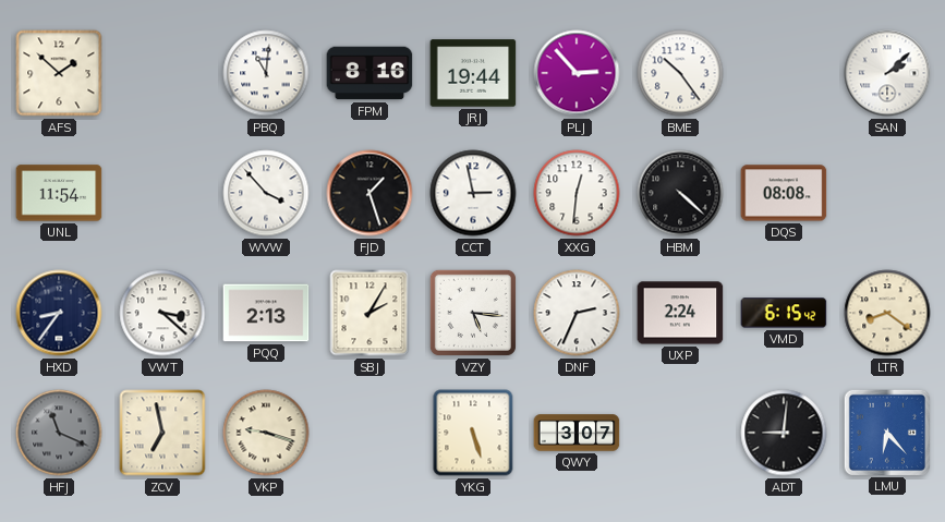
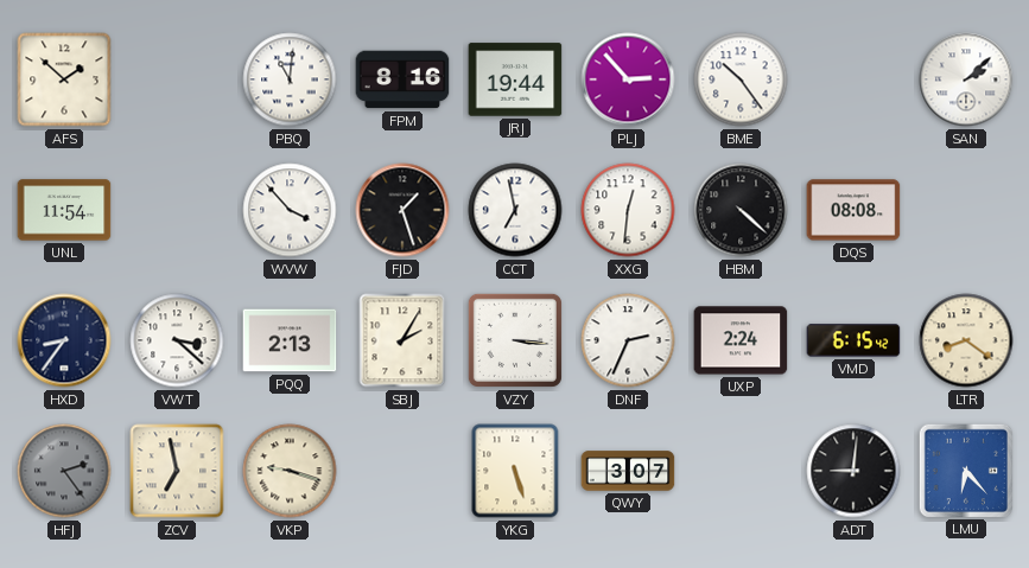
CCT: 2:58 -> 6:58
VZY: 5:16 -> 3:16
HFJ: 11:19 -> 2:24
